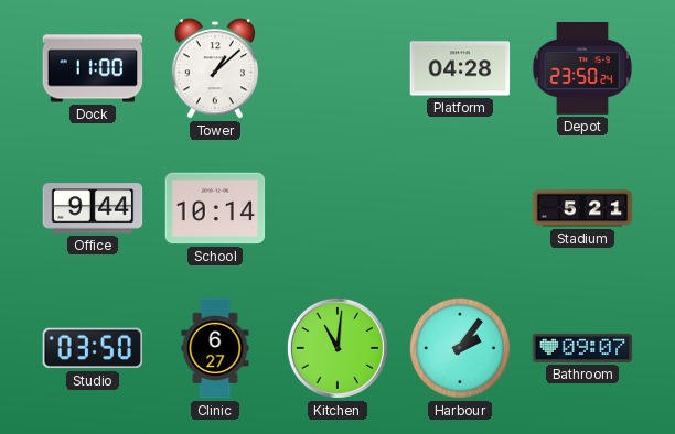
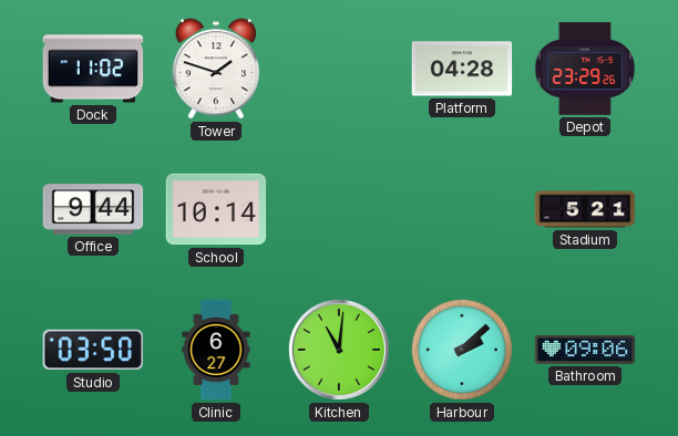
Dock: 11:00 -> 11:02
Tower: 1:08 -> 1:48
Depot: 23:50 -> 23:29
Harbour: 2:06 -> 2:08
Bathroom: 09:07 -> 09:06
